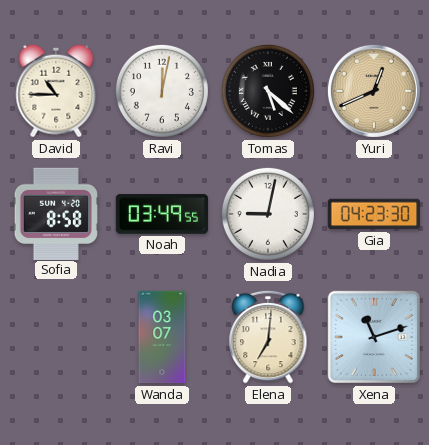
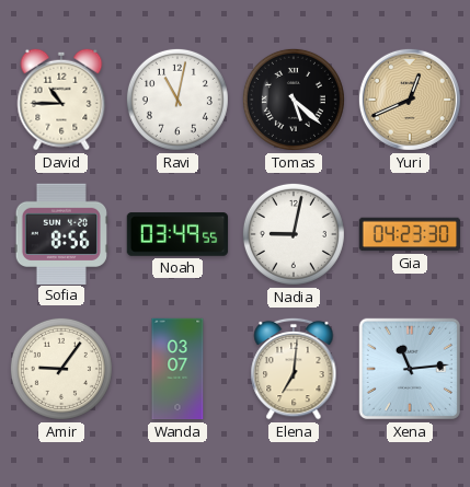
Ravi: 12:02 -> 11:02
Sofia: 8:58 -> 8:56
Amir: none -> 9:06
Xena: 11:12 -> 11:14
